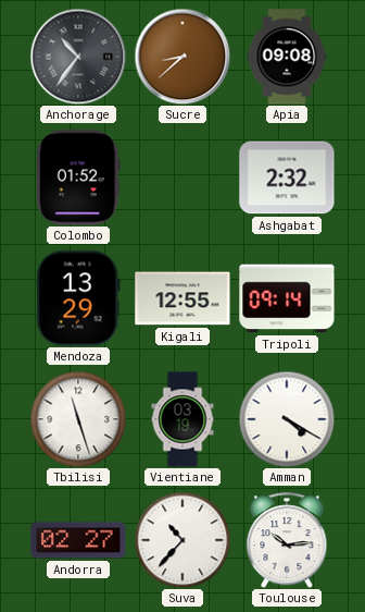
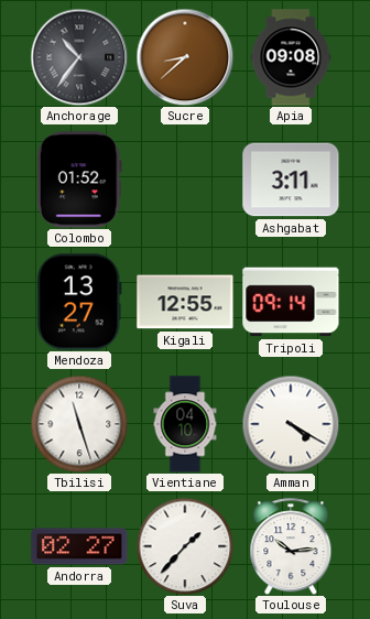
Ashgabat: 2:32 -> 3:11
Mendoza: 13:29 -> 13:27
Vientiane: 03:19 -> 04:10
Suva: 10:37 -> 1:37
